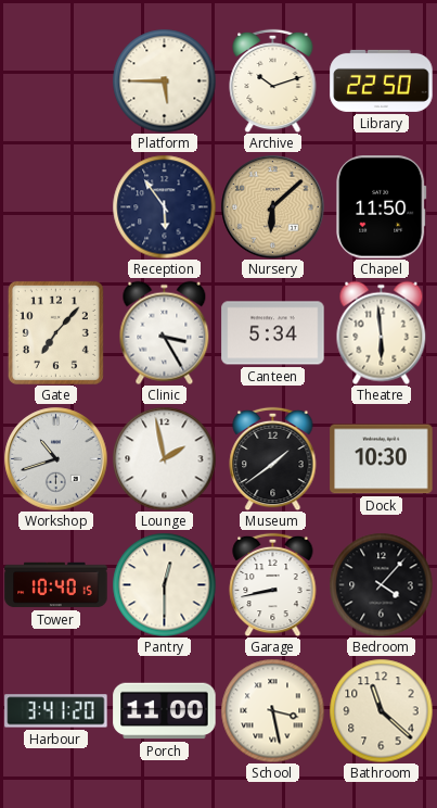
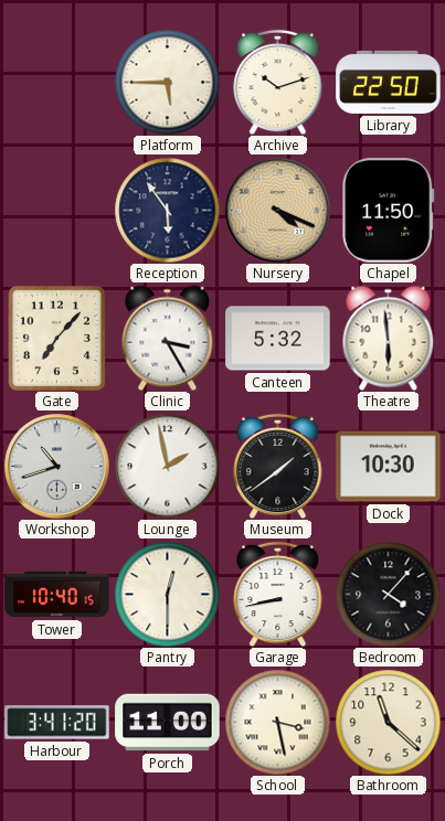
Nursery: 6:08 -> 4:19
Canteen: 5:34 -> 5:32
